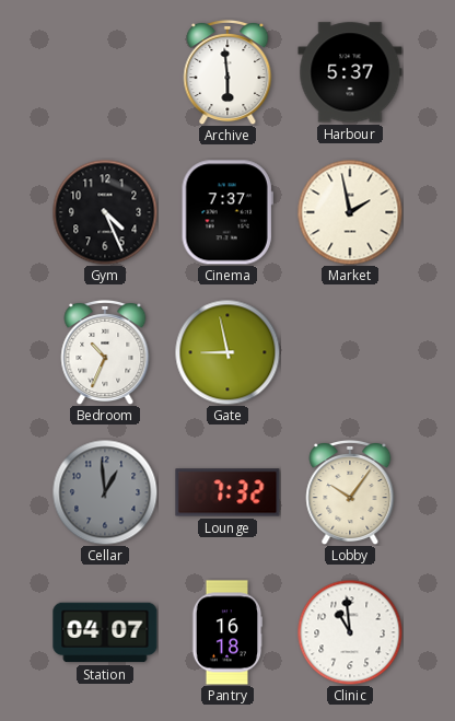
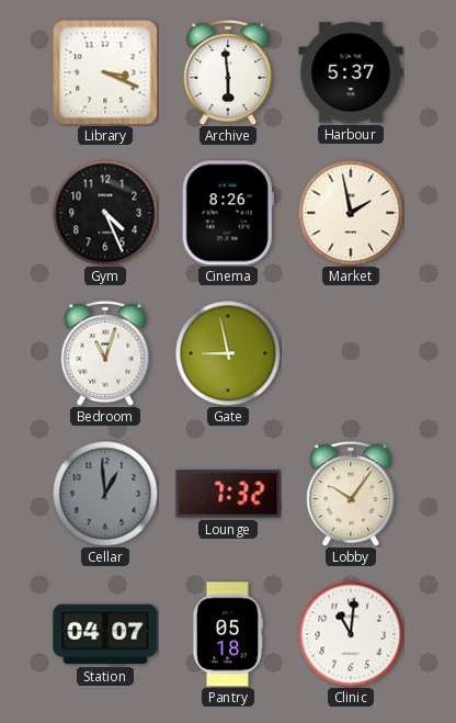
Library: none -> 3:19
Cinema: 7:37 -> 8:26
Bedroom: 10:34 -> 11:03
Pantry: 16:18 -> 05:18
Clinic: 10:59 -> 11:01
